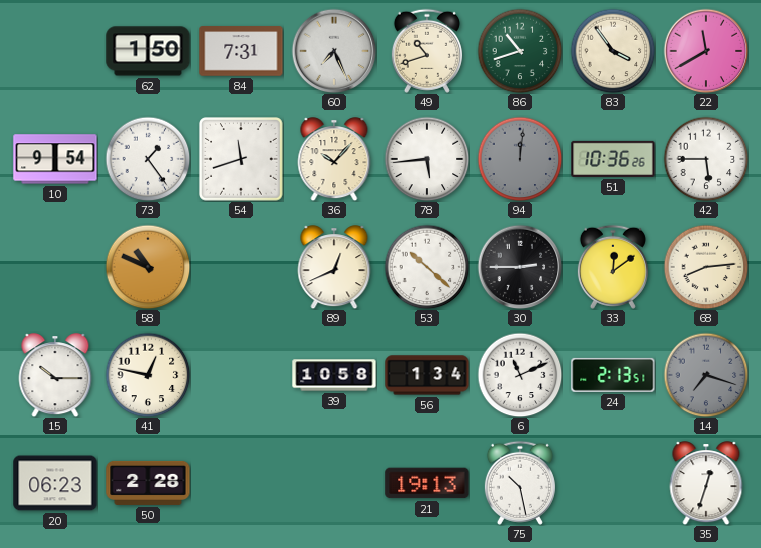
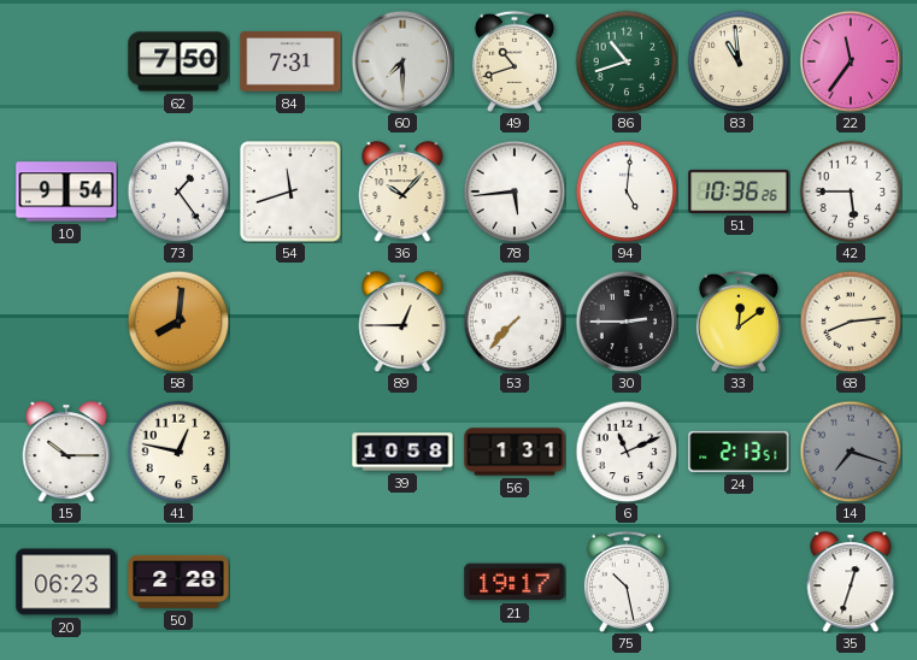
62: 1:50 -> 7:50
60: 7:26 -> 7:30
83: 3:54 -> 10:59
22: 11:40 -> 11:36
94: 12:01 -> 5:01
94 dial: grey -> white
58: 10:49 -> 8:01
89: 12:41 -> 12:45
53: 10:22 -> 7:37
56: 1:34 -> 1:31
21: 19:13 -> 19:17
